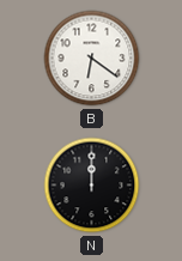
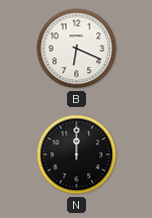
B: 6:21 -> 6:19
